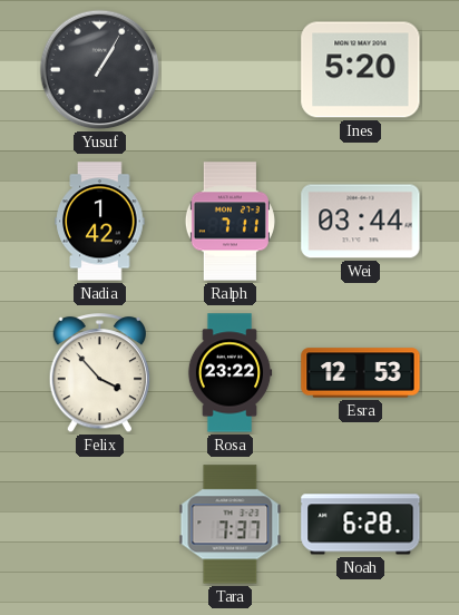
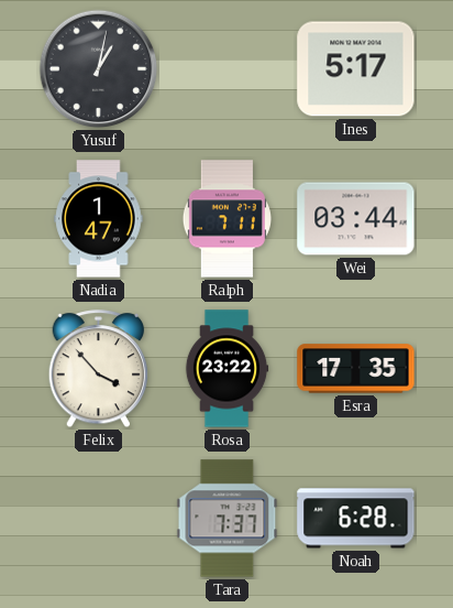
Yusuf: 1:05 -> 1:02
Ines: 5:20 -> 5:17
Nadia: 1:42 -> 1:47
Esra: 12:53 -> 17:35
